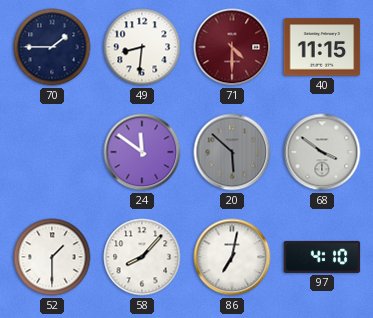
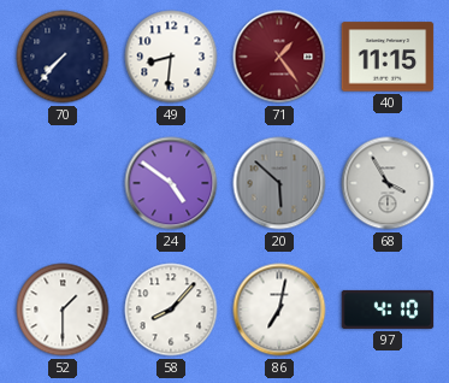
70: 1:45 -> 7:37
71: 4:30 -> 1:24
24: 11:51 -> 4:51
68: 3:51 -> 3:55
